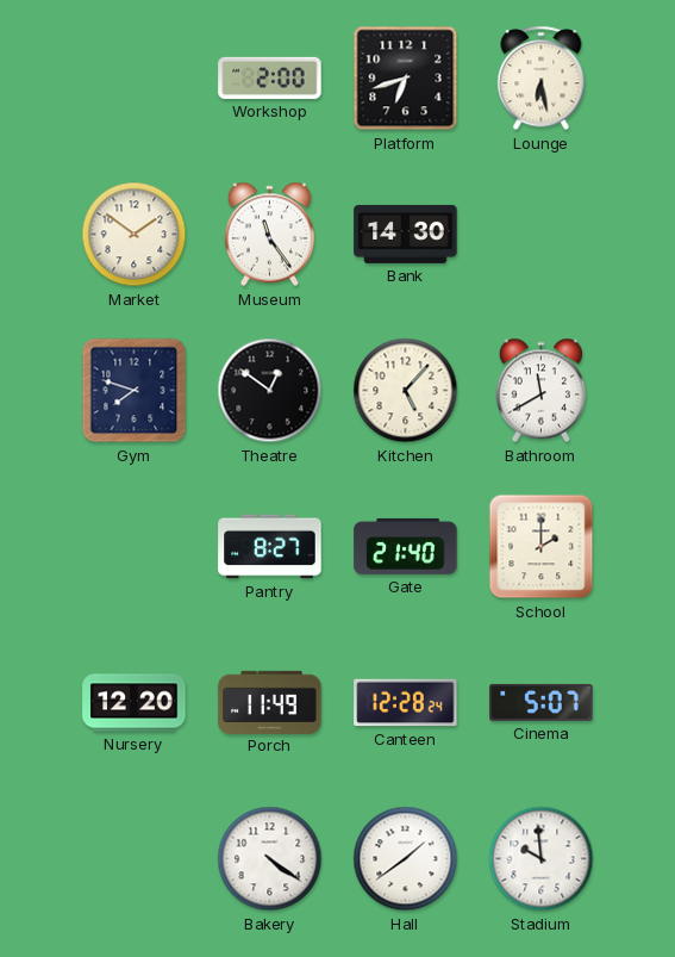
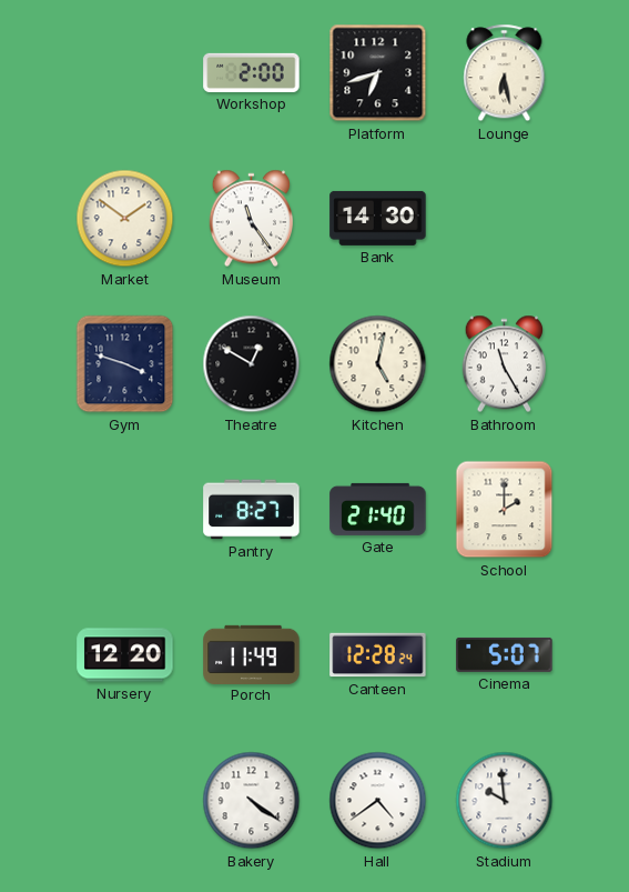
Gym: 7:48 -> 3:48
Theatre: 12:51 -> 12:50
Kitchen: 5:07 -> 5:02
Bathroom: 11:40 -> 11:25
Hall: 1:39 -> 4:39
